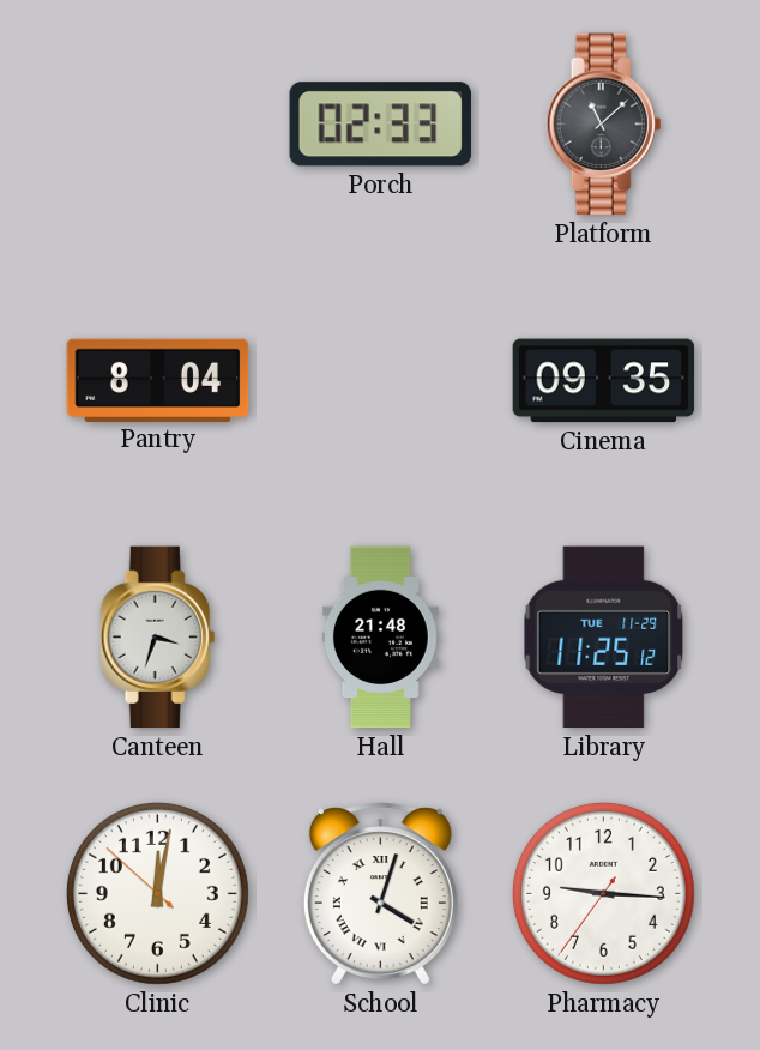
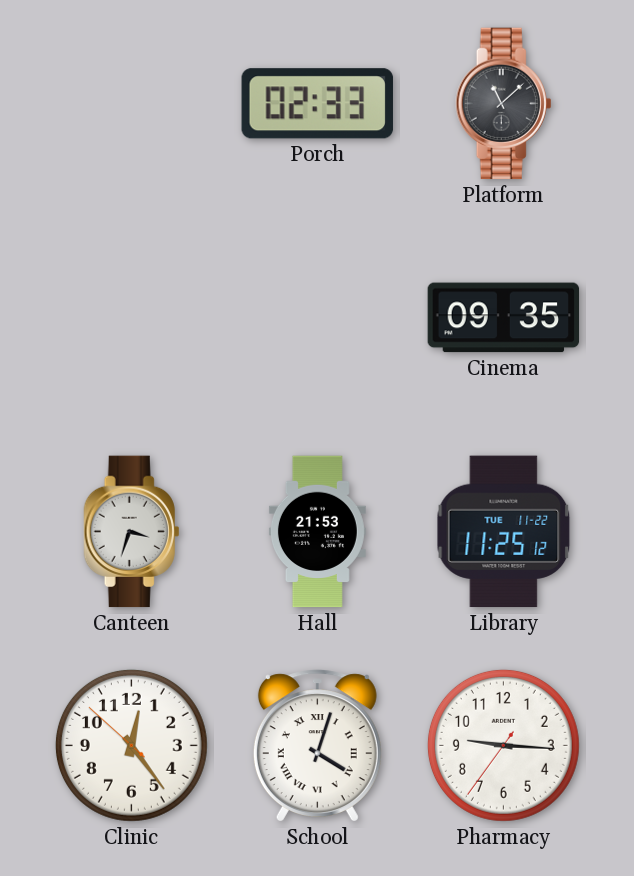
Pantry: 8:04 -> none
Hall: 21:48 -> 21:53
Library date: TUE 11-29 -> TUE 11-22
Clinic: 12:01 -> 12:23
